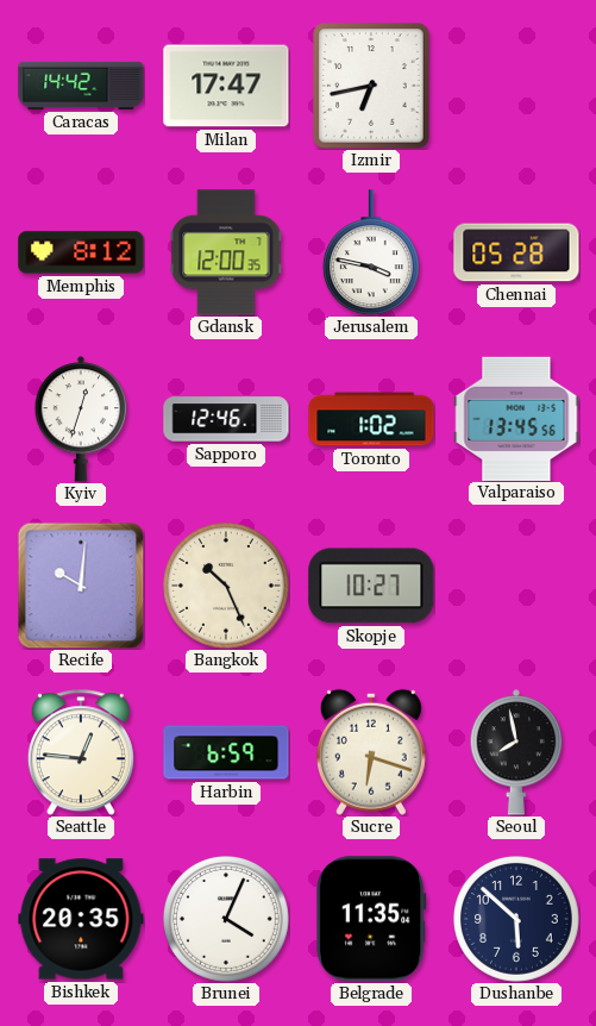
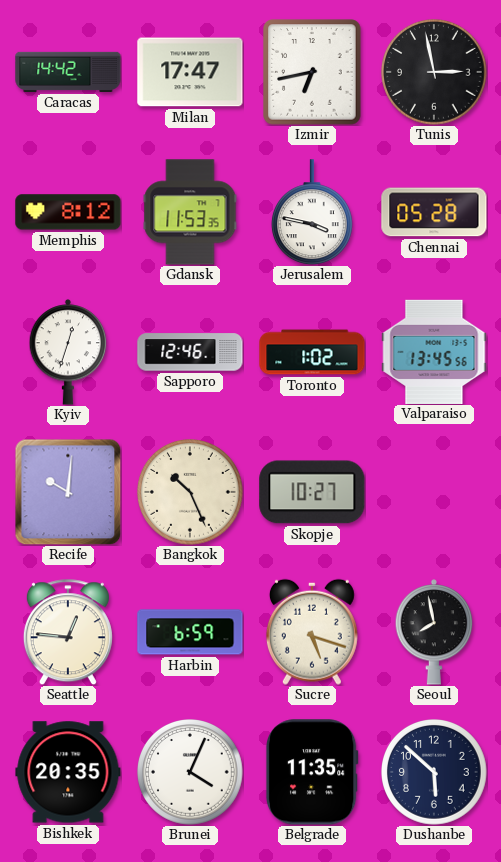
Tunis: none -> 2:58
Gdansk: 12:00 -> 11:53
Sucre: 6:18 -> 5:18
